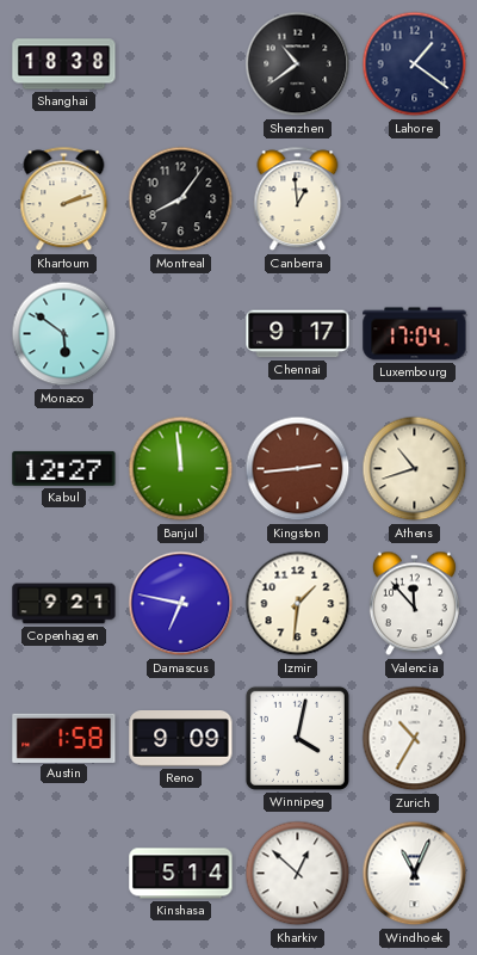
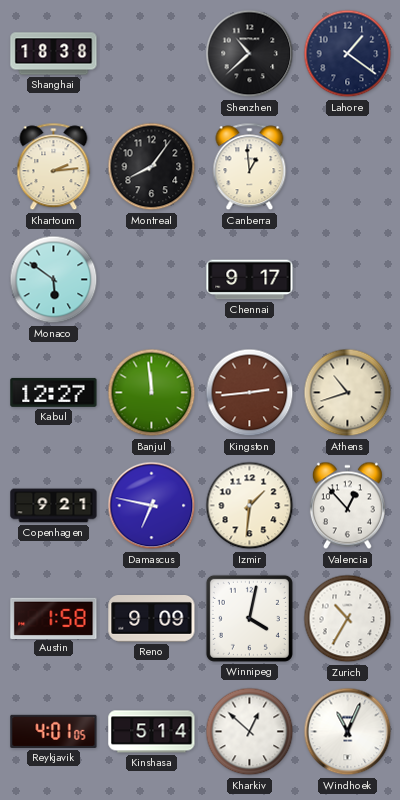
Shenzhen: 10:39 -> 10:38
Khartoum: 2:12 -> 2:14
Luxembourg: 17:04 -> none
Valencia: 11:53 -> 12:53
Reykjavik: none -> 4:01
